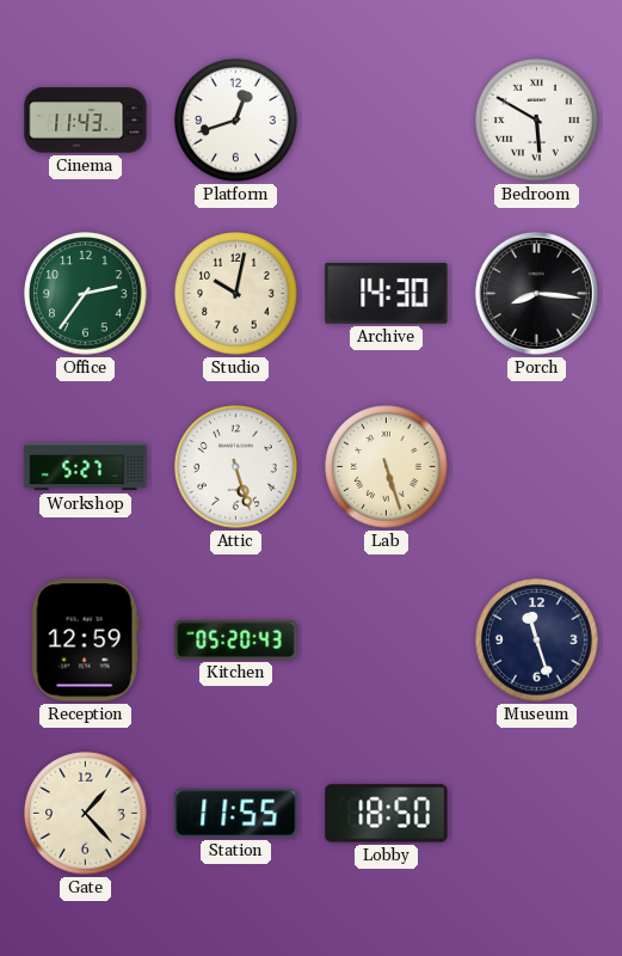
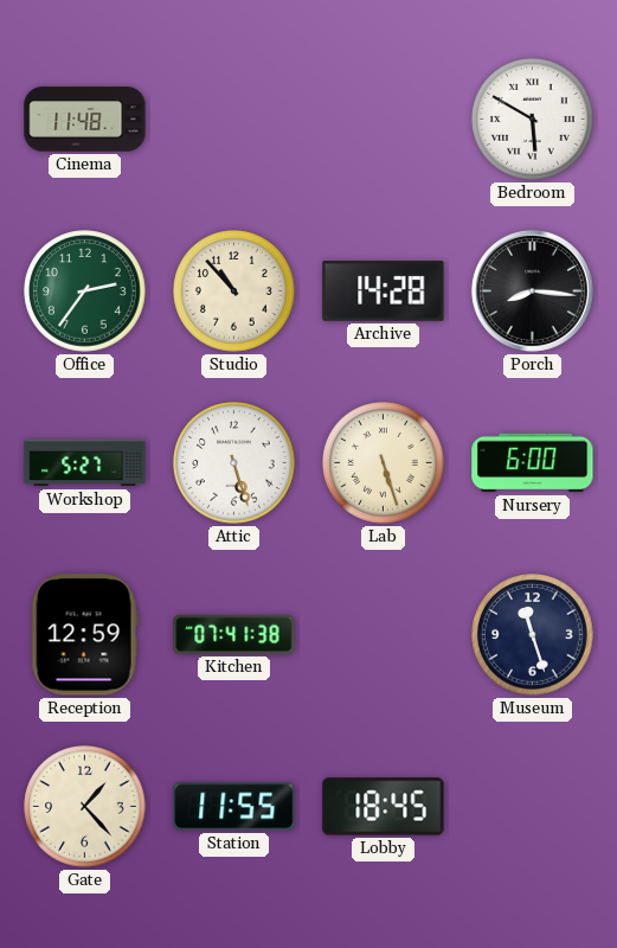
Cinema: 11:43 -> 11:48
Platform: 12:42 -> none
Studio: 10:02 -> 10:53
Archive: 14:30 -> 14:28
Nursery: none -> 6:00
Kitchen: 05:20 -> 07:41
Lobby: 18:50 -> 18:45
